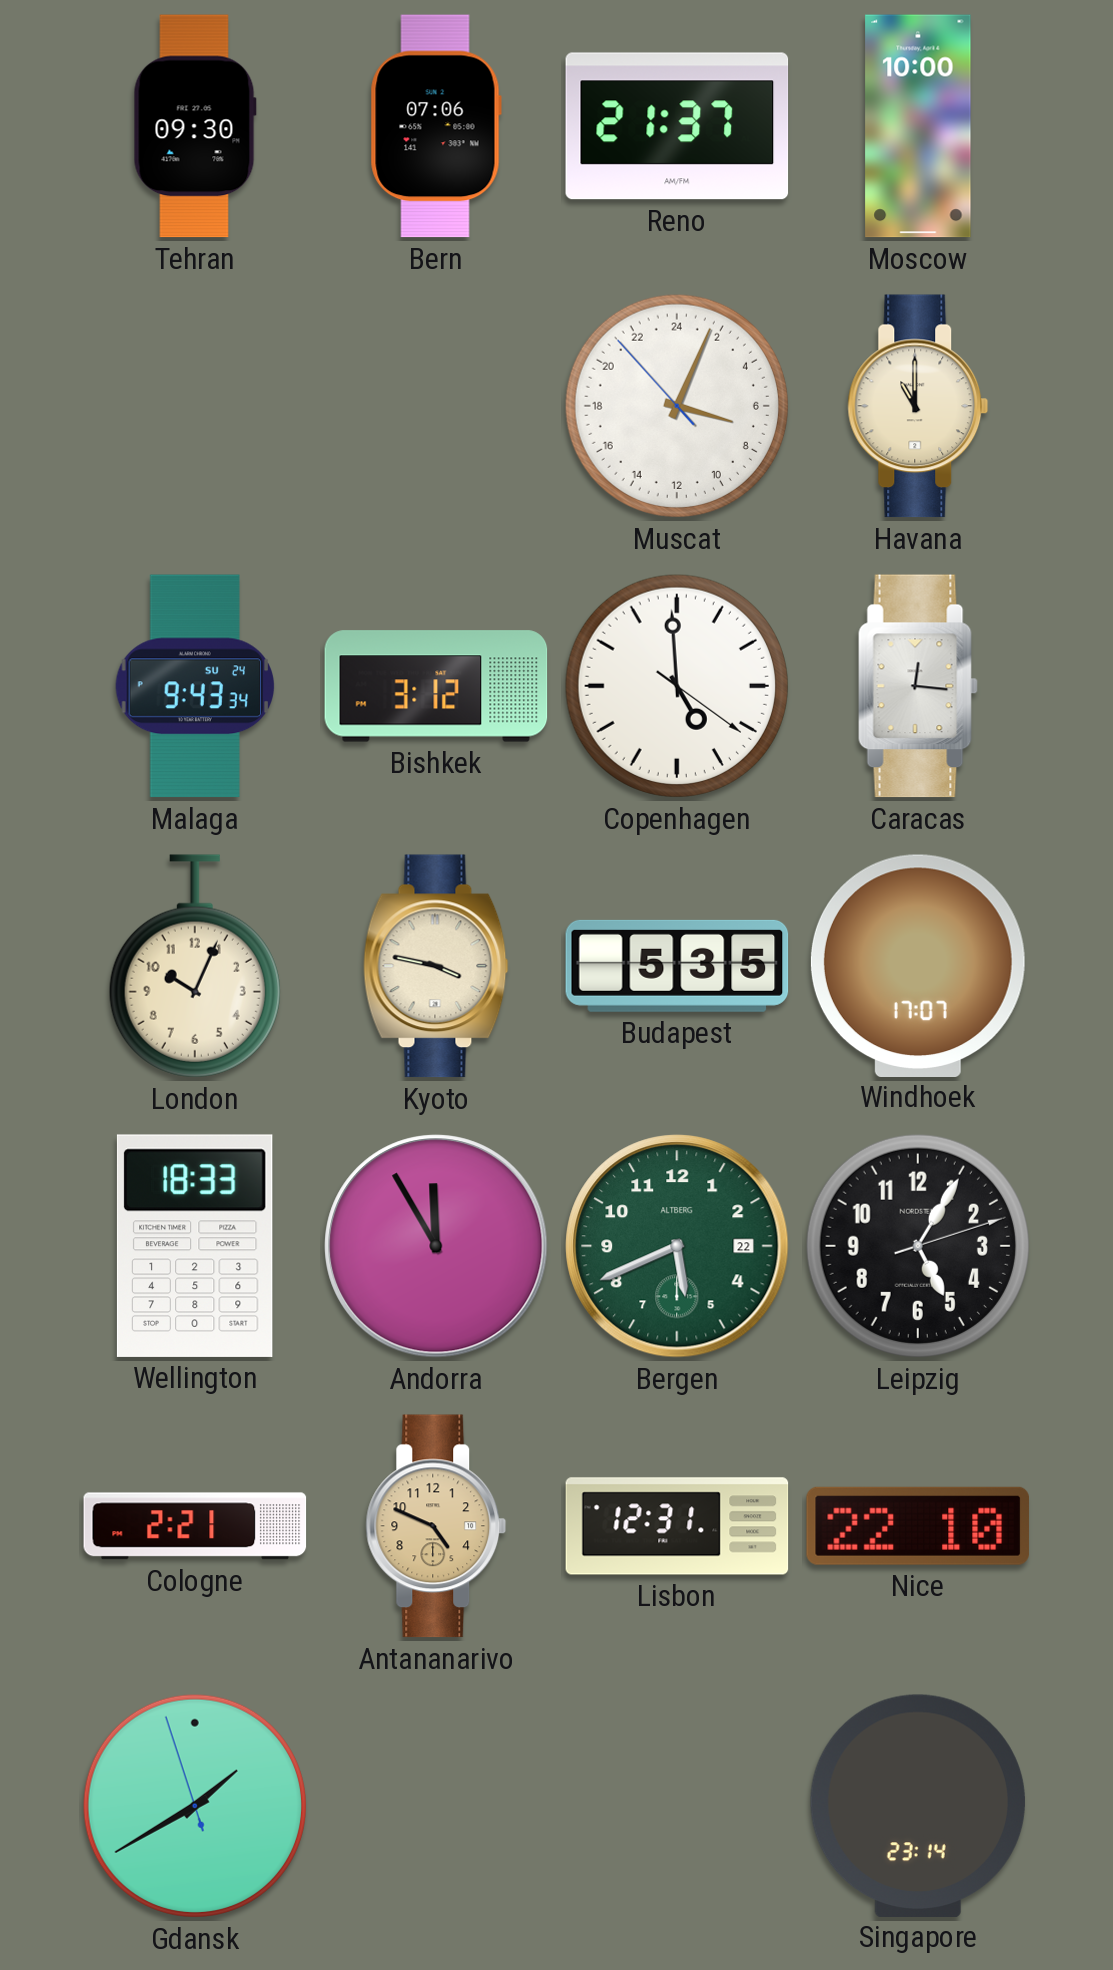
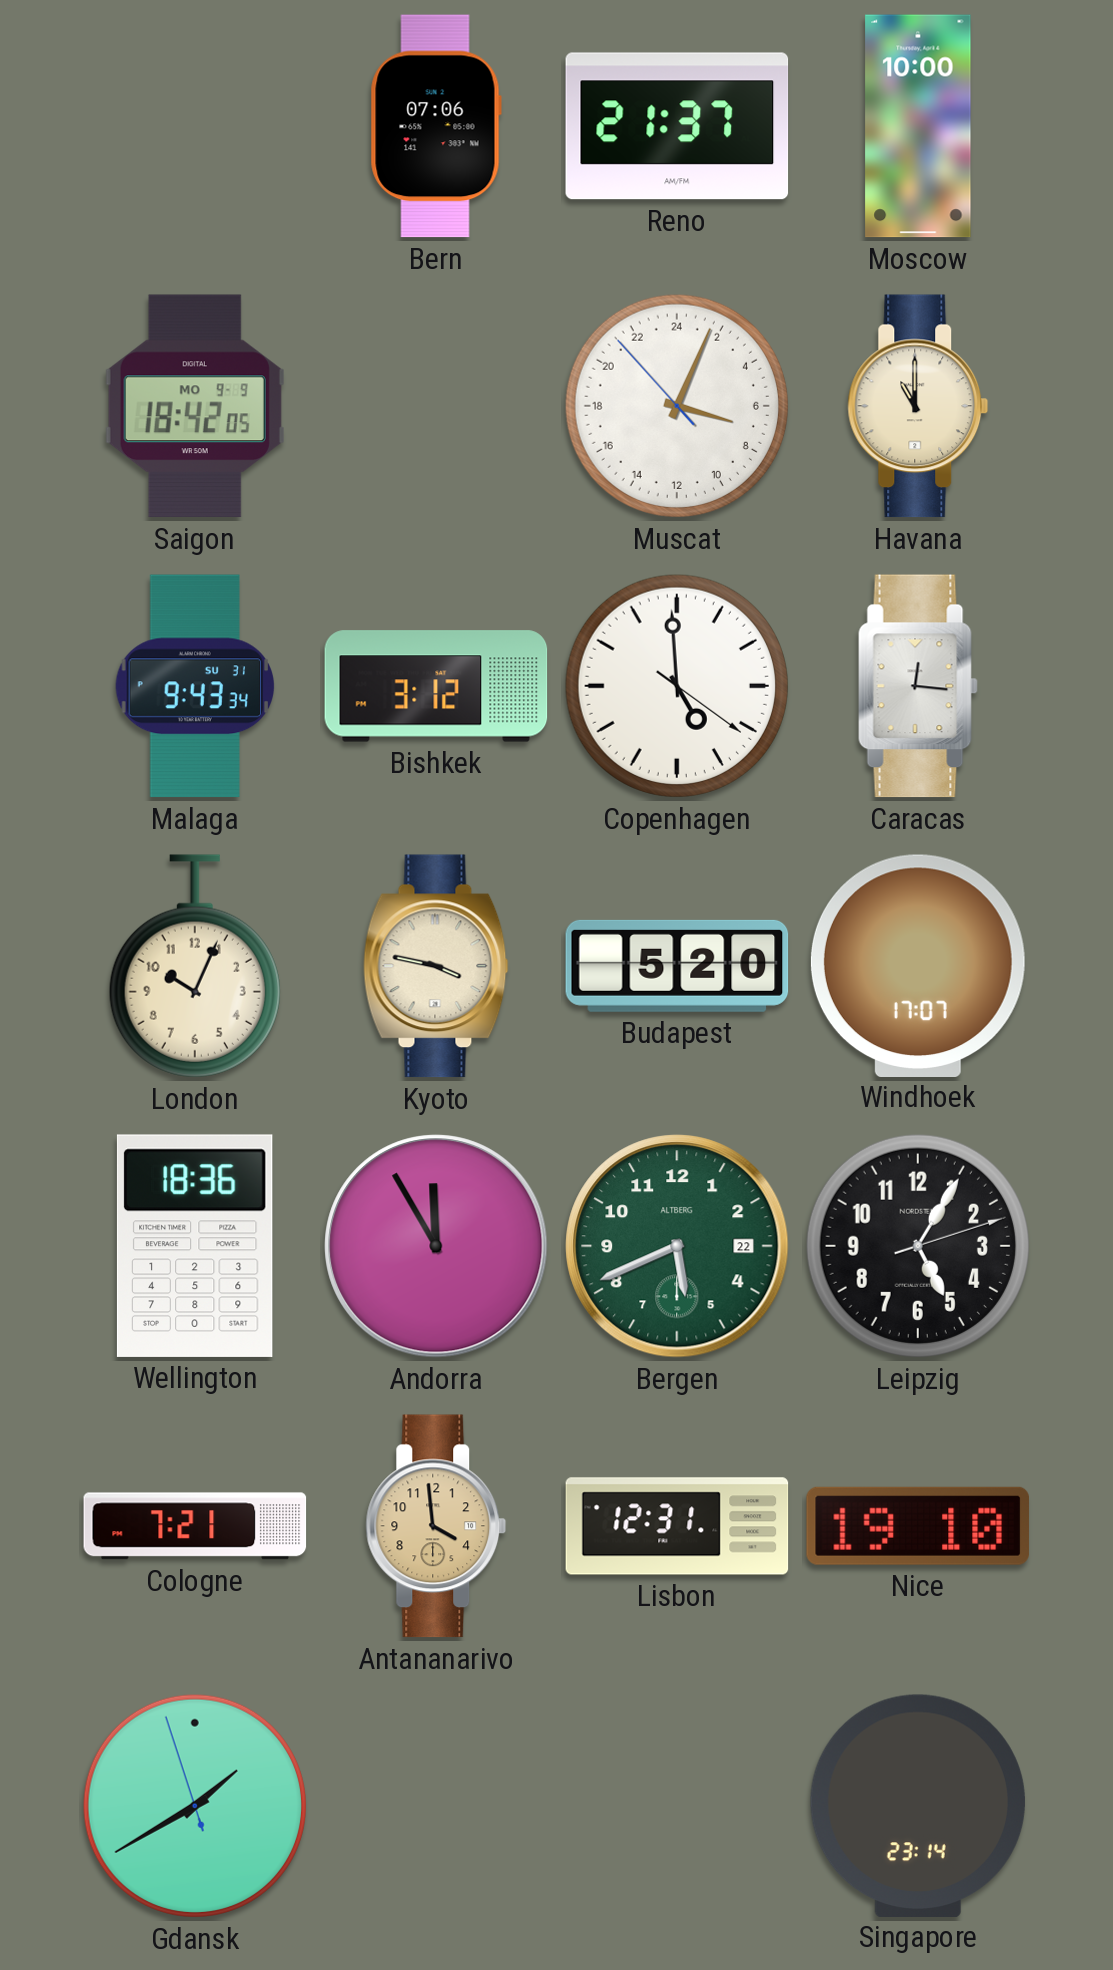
Tehran: 09:30 -> none
Saigon: none -> 18:42
Malaga date: SU 24 -> SU 31
Budapest: 5:35 -> 5:20
Wellington: 18:33 -> 18:36
Cologne: 2:21 -> 7:21
Antananarivo: 4:49 -> 3:59
Nice: 22:10 -> 19:10
